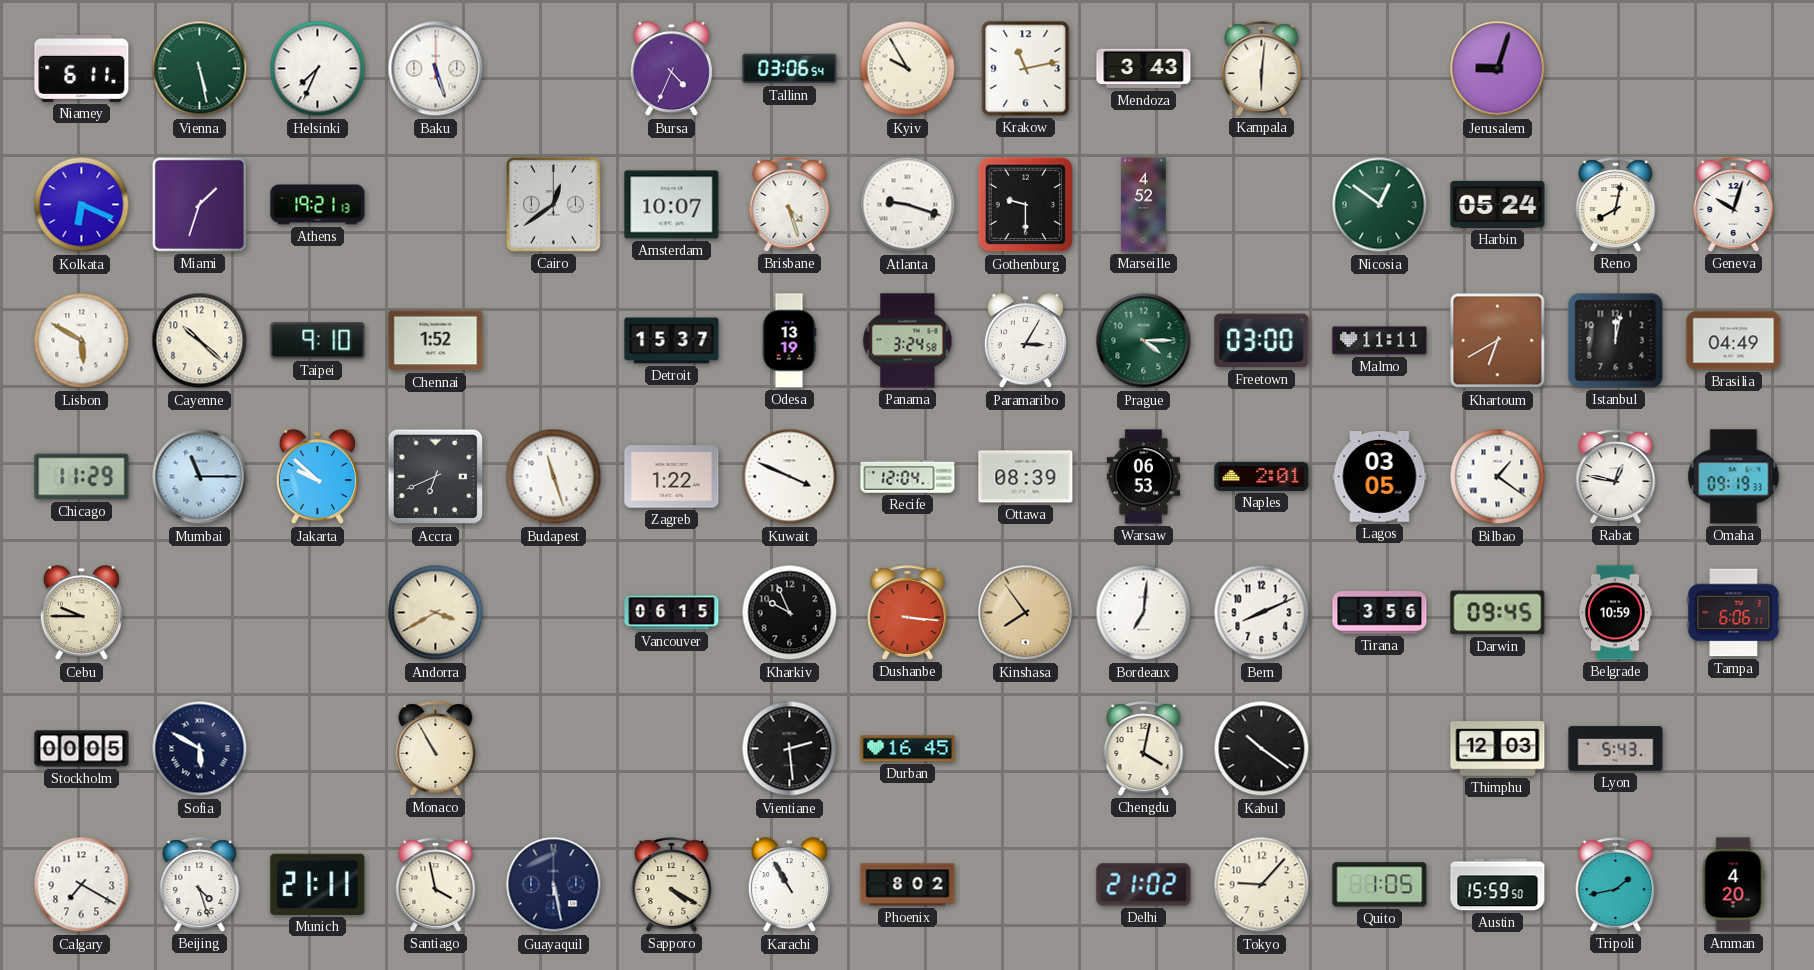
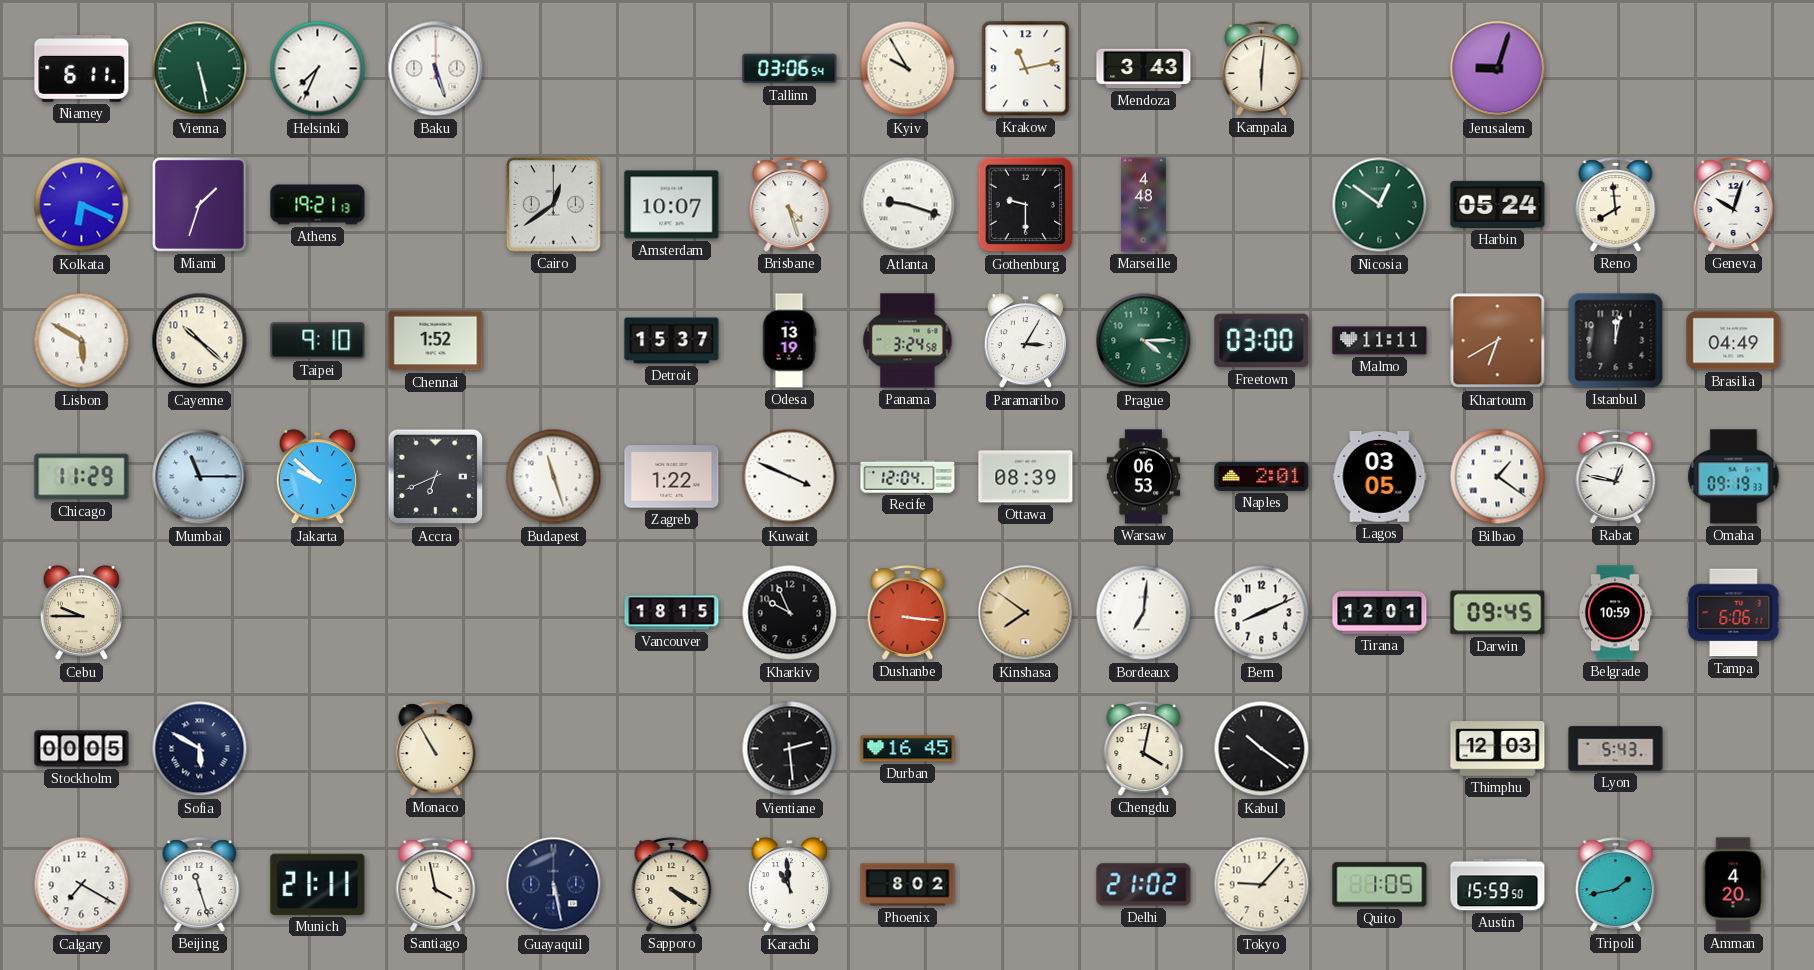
Bursa: 4:34 -> none
Marseille: 4:52 -> 4:48
Reno: 8:02 -> 7:59
Andorra: 3:40 -> none
Vancouver: 06:15 -> 18:15
Kinshasa: 7:54 -> 7:51
Tirana: 3:56 -> 12:01
Beijing: 4:27 -> 11:27
Karachi: 10:55 -> 10:59
